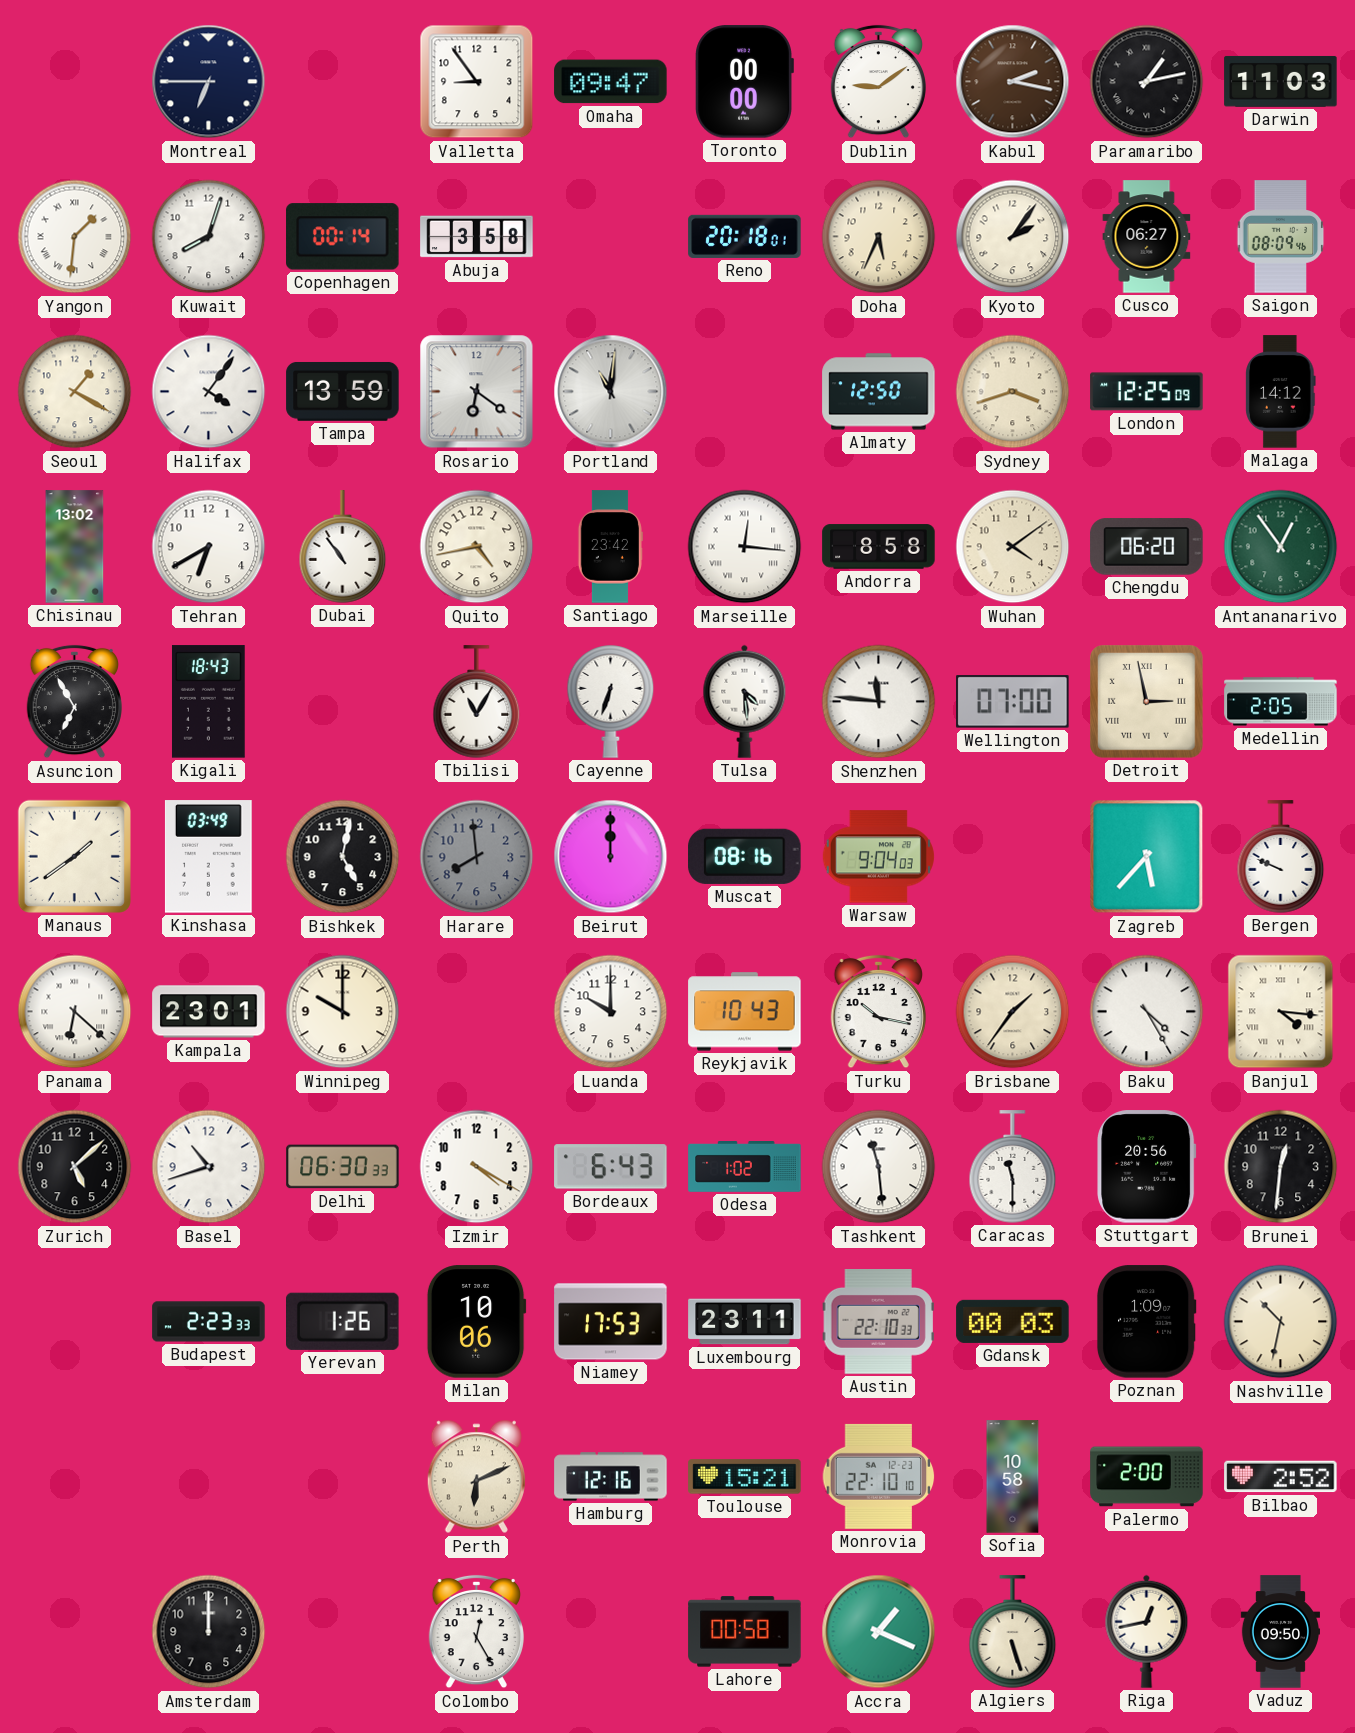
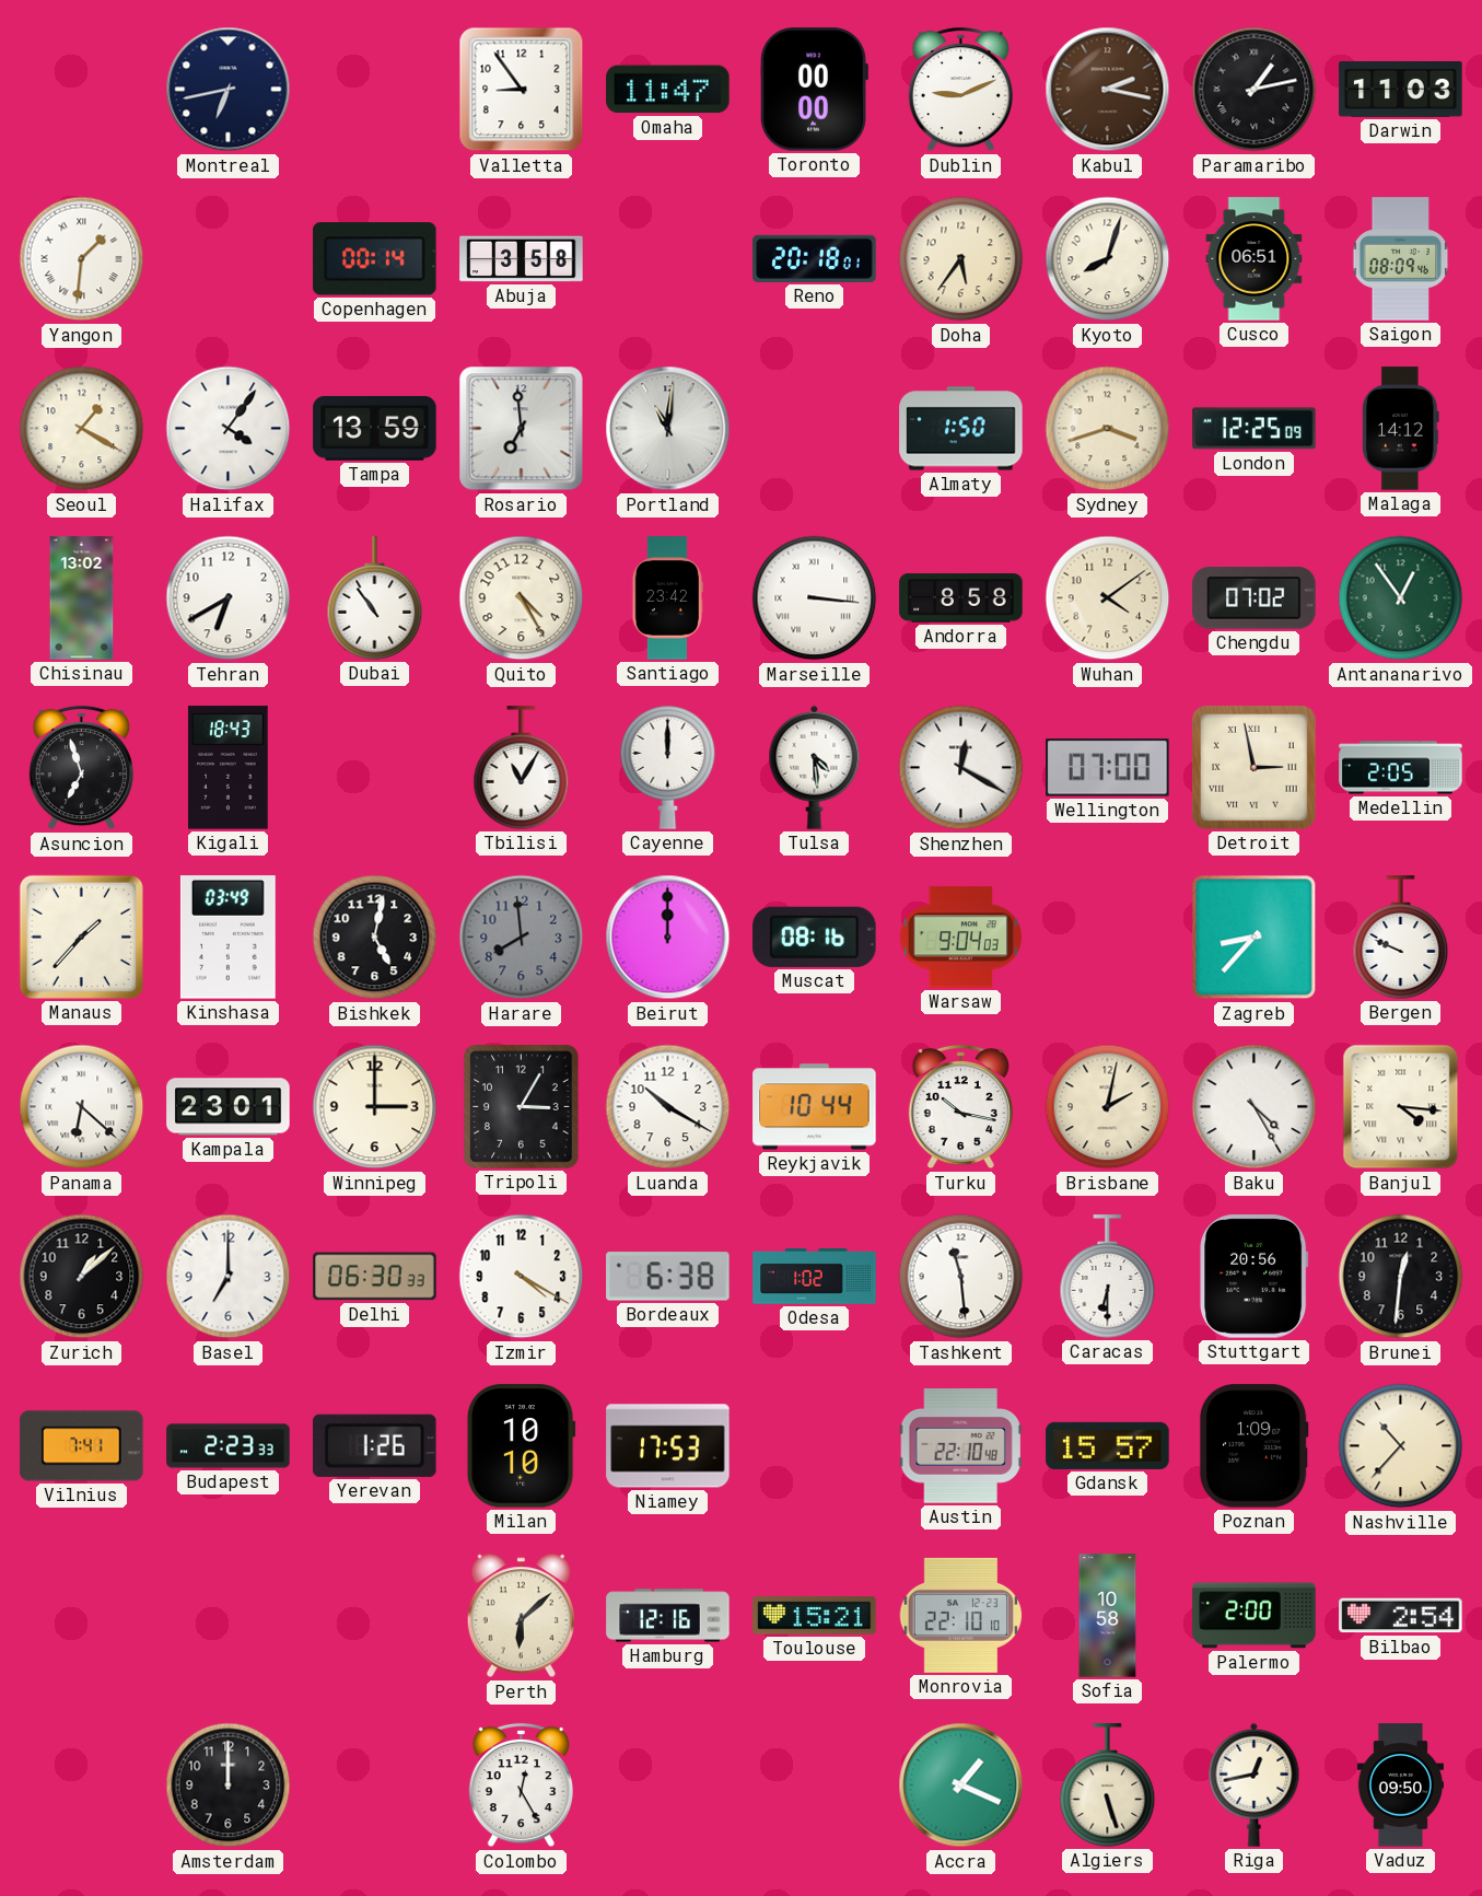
Montreal: 6:45 -> 6:43
Omaha: 09:47 -> 11:47
Dublin: 9:09 -> 9:11
Kuwait: 8:03 -> none
Doha: 5:34 -> 5:36
Kyoto: 2:06 -> 8:03
Cusco: 06:27 -> 06:51
Rosario: 6:21 -> 6:59
Almaty: 12:50 -> 1:50
Quito: 4:43 -> 4:25
Marseille: 12:16 -> 3:16
Chengdu: 06:20 -> 07:02
Asuncion: 6:55 -> 6:57
Cayenne: 6:33 -> 12:00
Shenzhen: 11:46 -> 12:20
Manaus: 1:39 -> 1:37
Zagreb: 5:37 -> 8:37
Winnipeg: 10:00 -> 3:00
Tripoli: none -> 3:05
Luanda: 10:00 -> 10:20
Reykjavik: 10:43 -> 10:44
Brisbane: 1:36 -> 2:02
Zurich: 5:08 -> 1:08
Basel: 10:42 -> 7:00
Bordeaux: 6:43 -> 6:38
Caracas: 11:30 -> 6:30
Vilnius: none -> 7:41
Milan: 10:06 -> 10:10
Luxembourg: 23:11 -> none
Austin: 22:10:33 -> 22:10:48
Gdansk: 00:03 -> 15:57
Nashville: 10:32 -> 10:37
Perth: 6:11 -> 6:08
Bilbao: 2:52 -> 2:54
Lahore: 00:58 -> none
